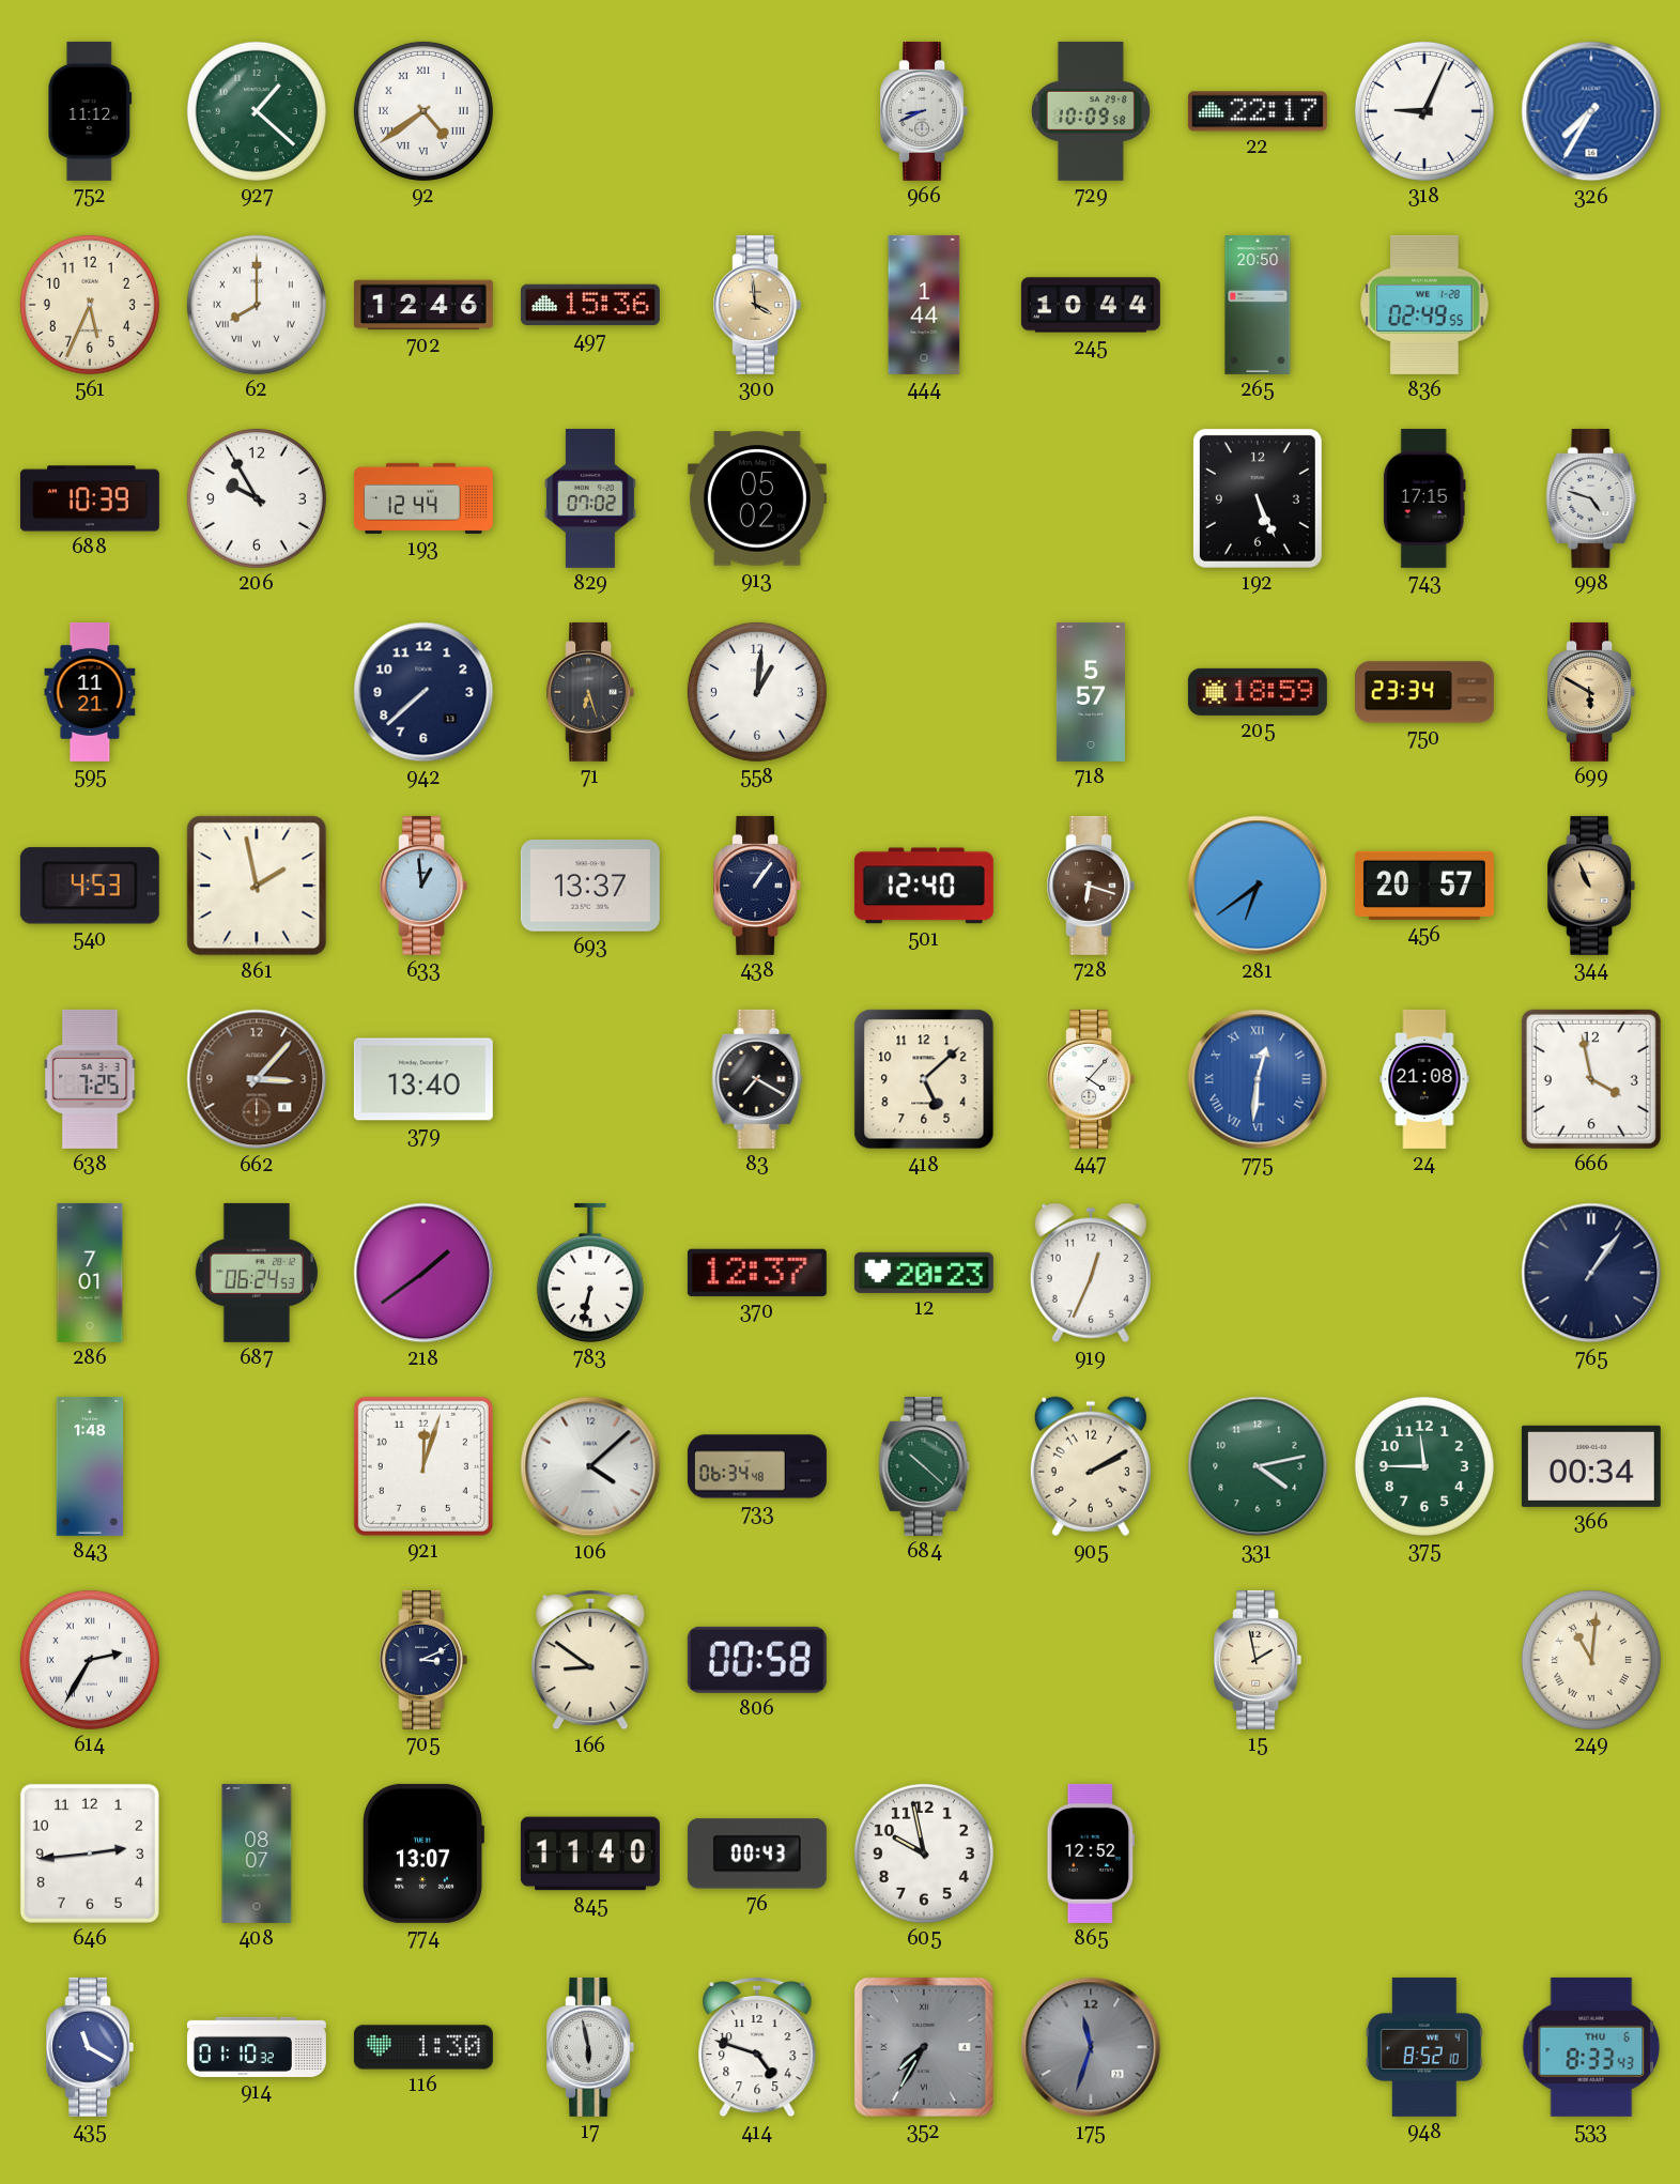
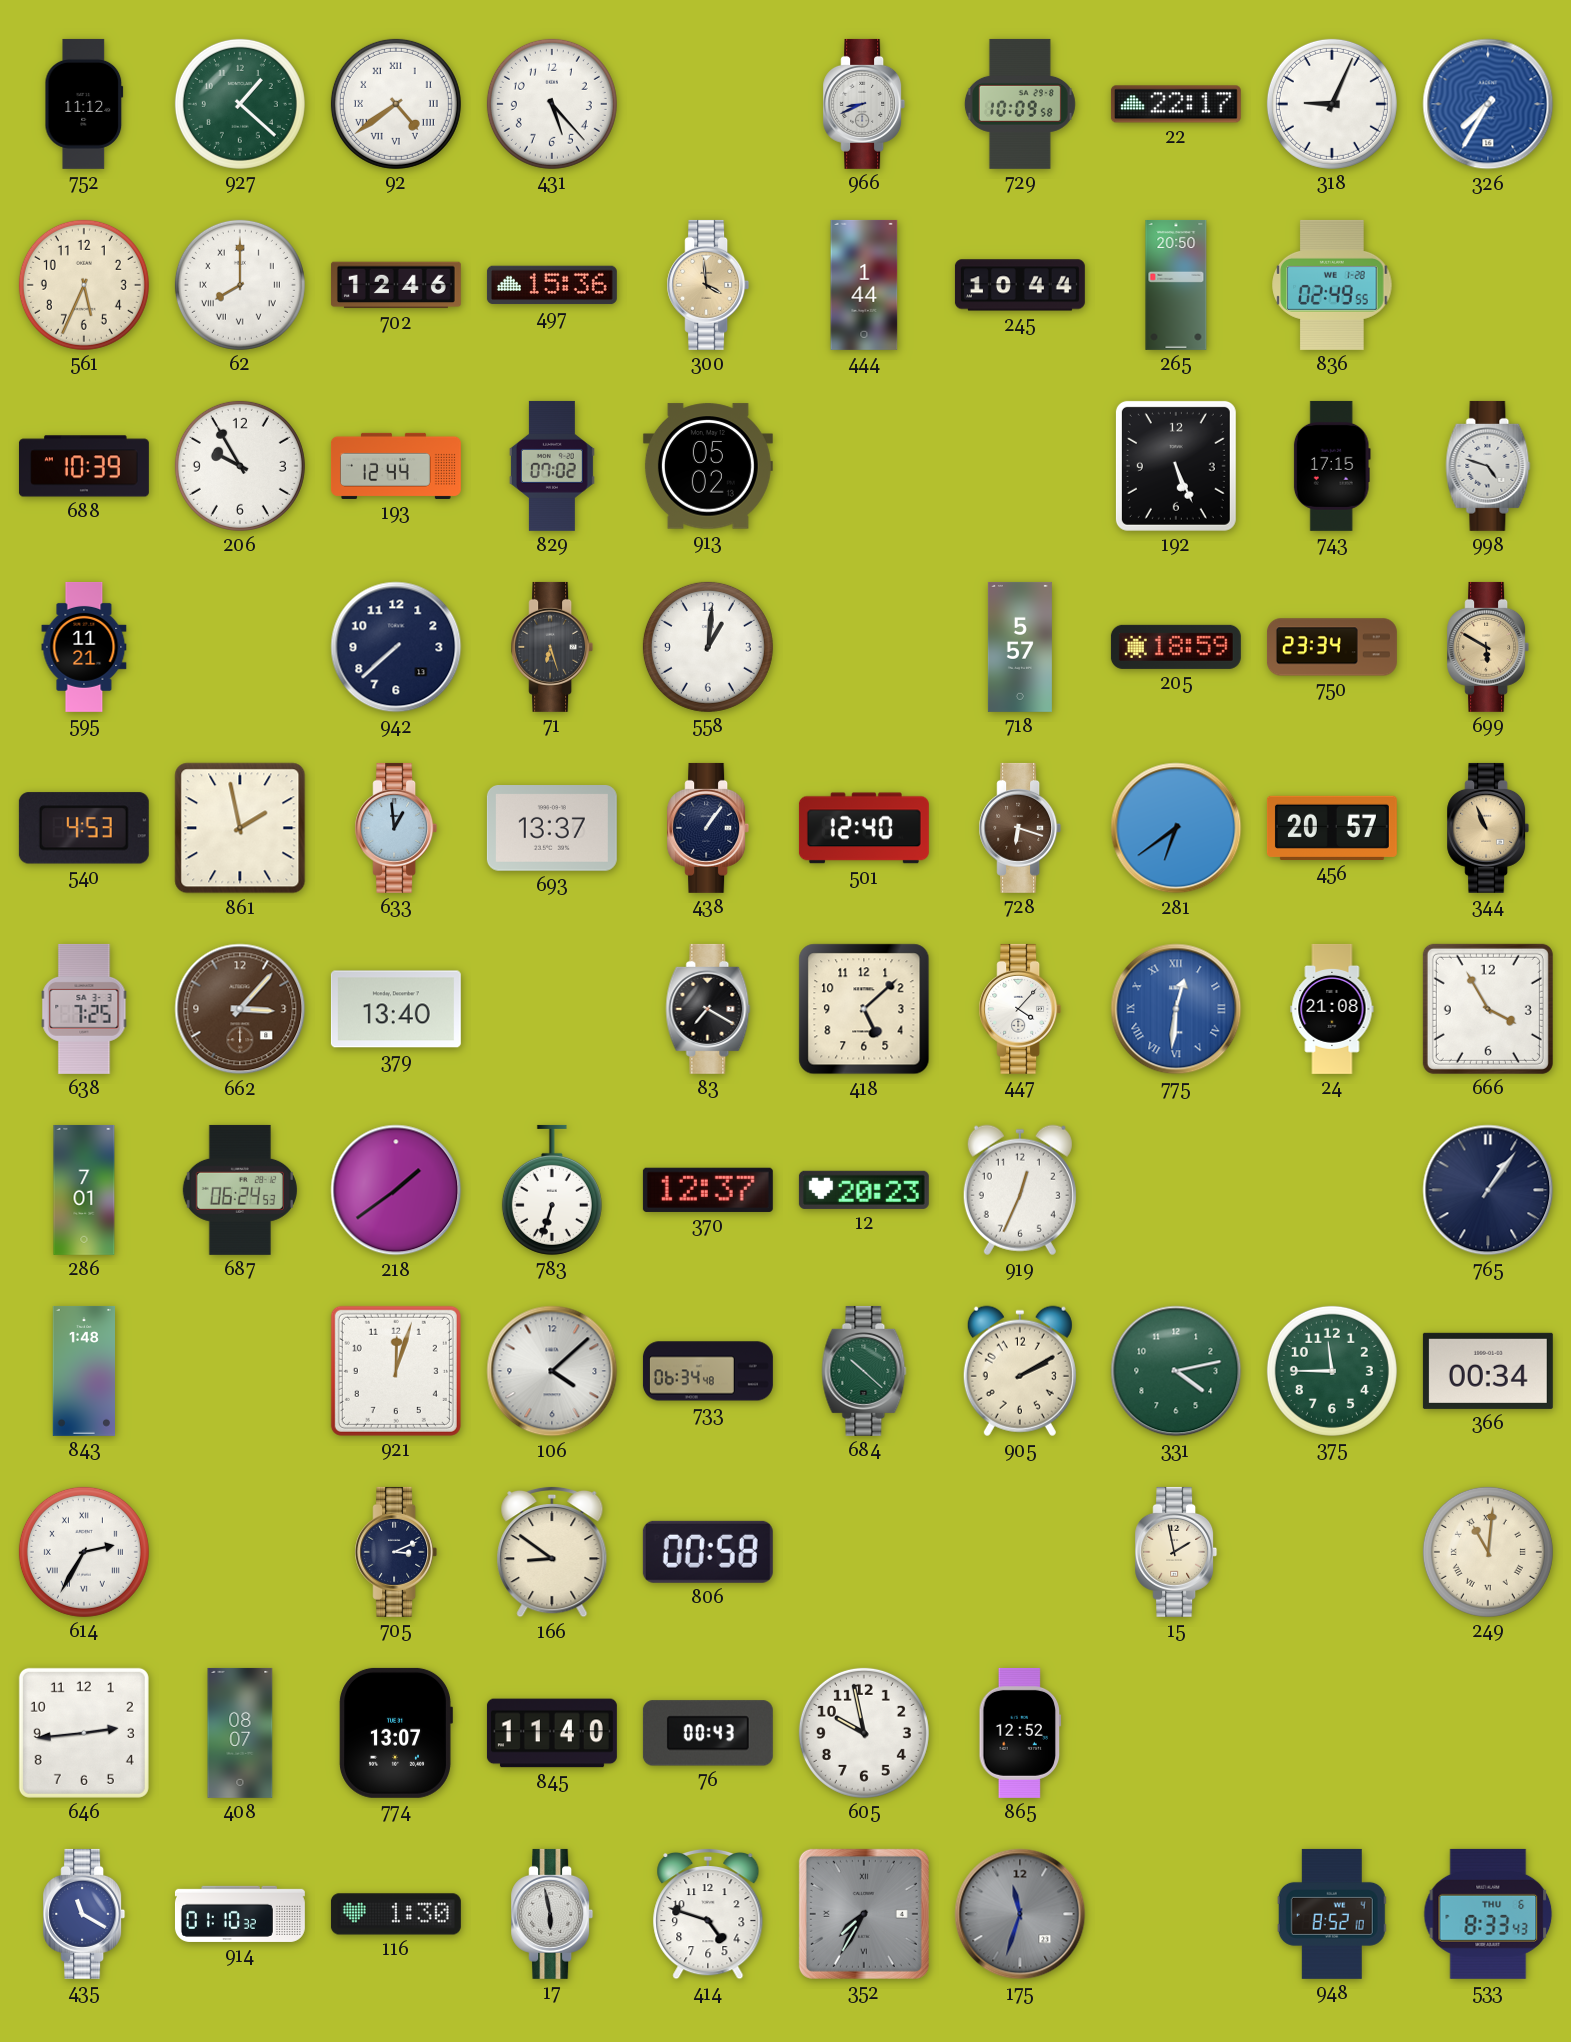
431: none -> 5:23
666: 3:58 -> 3:55
783: 6:32 -> 6:33
